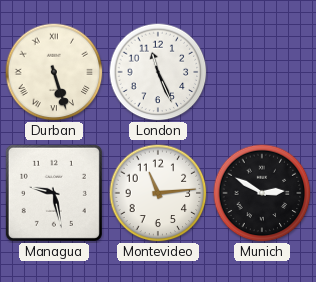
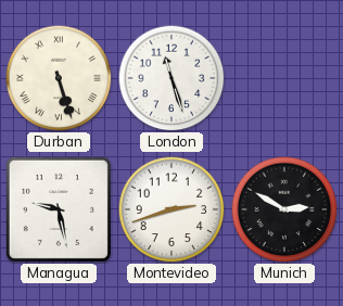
London: 11:26 -> 11:27
Montevideo: 11:14 -> 2:42
